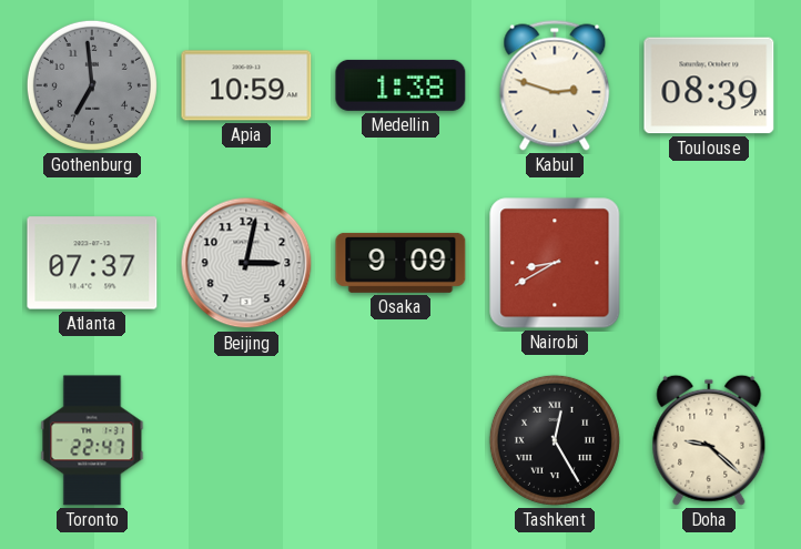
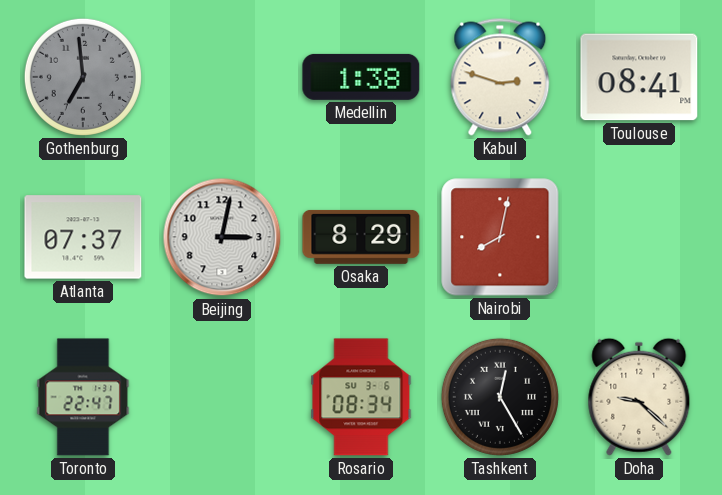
Apia: 10:59 -> none
Toulouse: 08:39 -> 08:41
Osaka: 9:09 -> 8:29
Nairobi: 8:40 -> 8:02
Rosario: none -> 08:34
